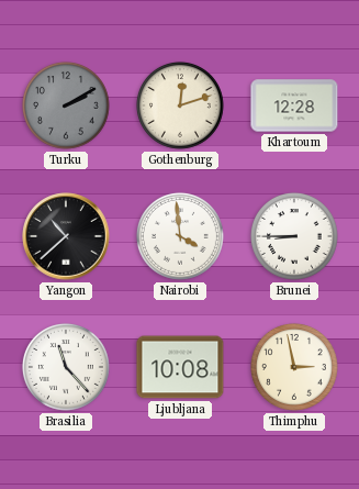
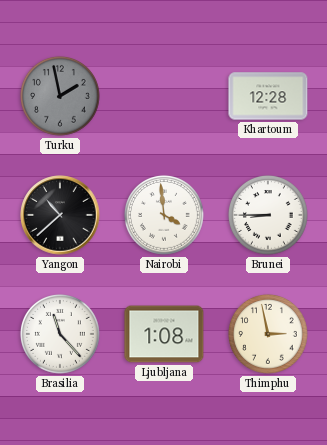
Turku: 2:10 -> 1:58
Gothenburg: 12:12 -> none
Ljubljana: 10:08 -> 1:08
